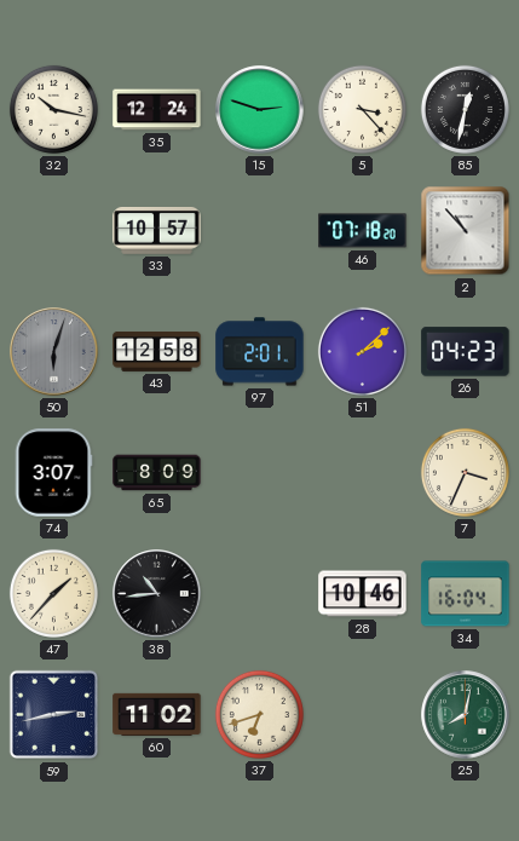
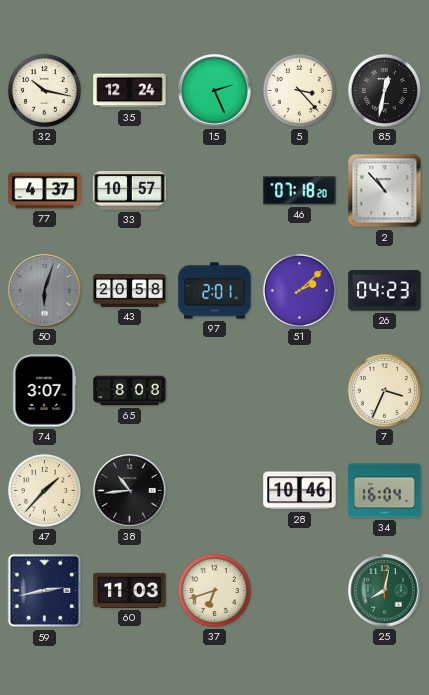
15: 2:48 -> 2:26
77: none -> 4:37
43: 12:58 -> 20:58
65: 8:09 -> 8:08
60: 11:02 -> 11:03
